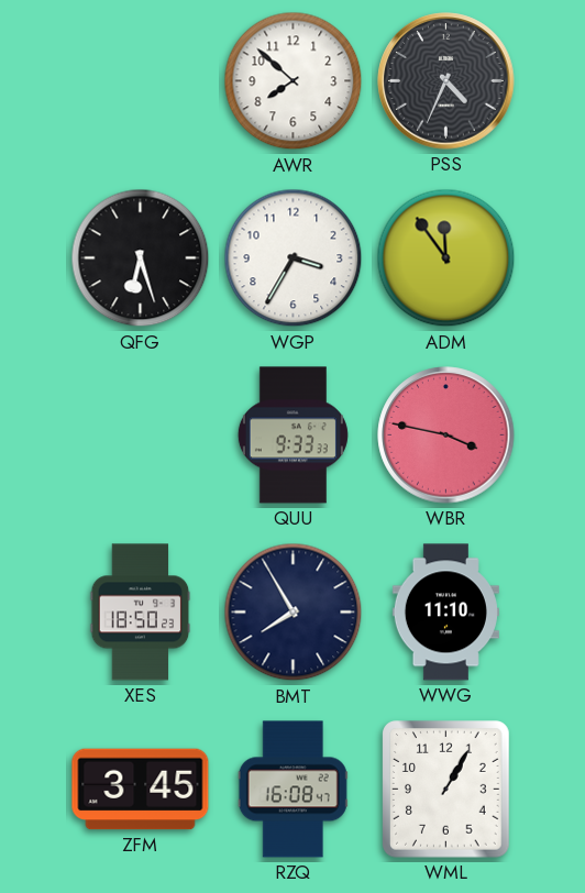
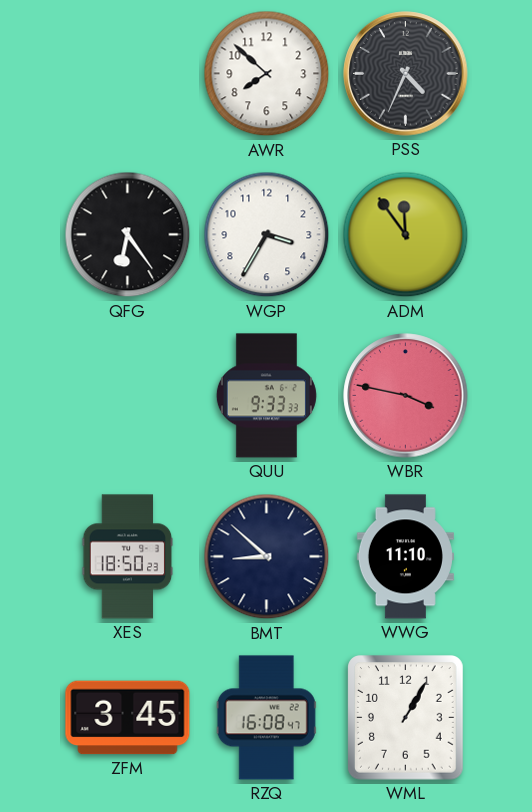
QFG: 6:27 -> 6:24
BMT: 7:55 -> 8:52
